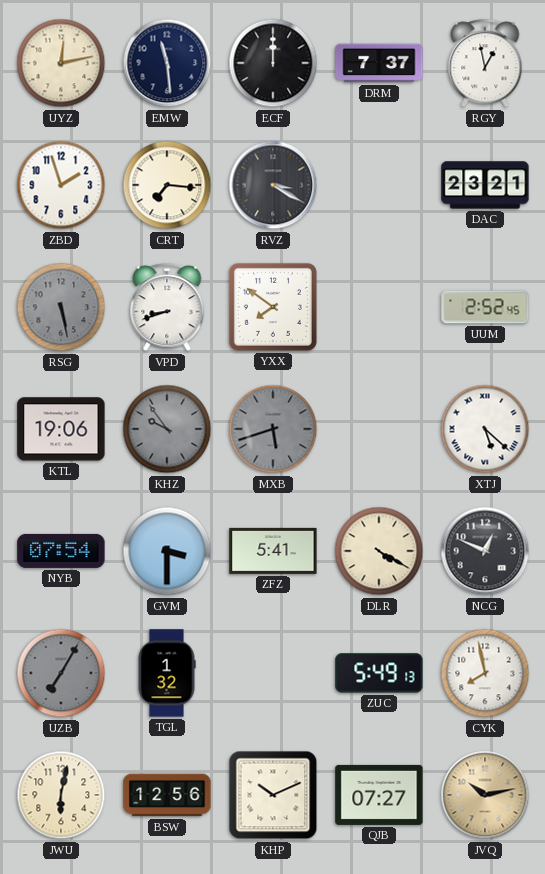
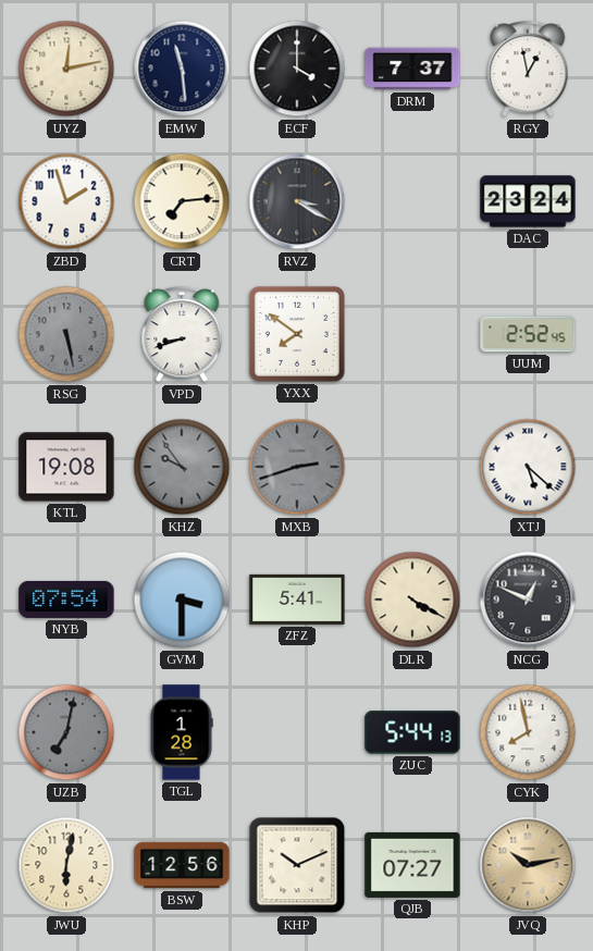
ECF: 12:00 -> 4:00
CRT: 7:16 -> 7:14
DAC: 23:21 -> 23:24
KTL: 19:06 -> 19:08
MXB: 5:42 -> 2:42
UZB: 7:05 -> 7:02
TGL: 1:32 -> 1:28
ZUC: 5:49 -> 5:44
